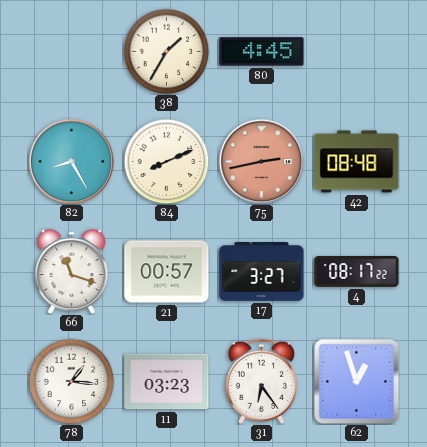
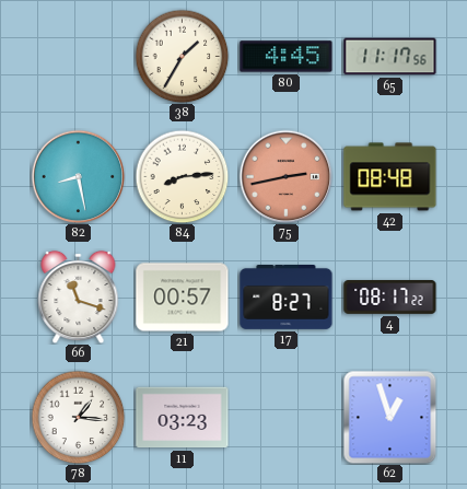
65: none -> 11:17
82: 8:25 -> 8:28
84: 8:11 -> 8:14
17: 3:27 -> 8:27
31: 6:24 -> none
